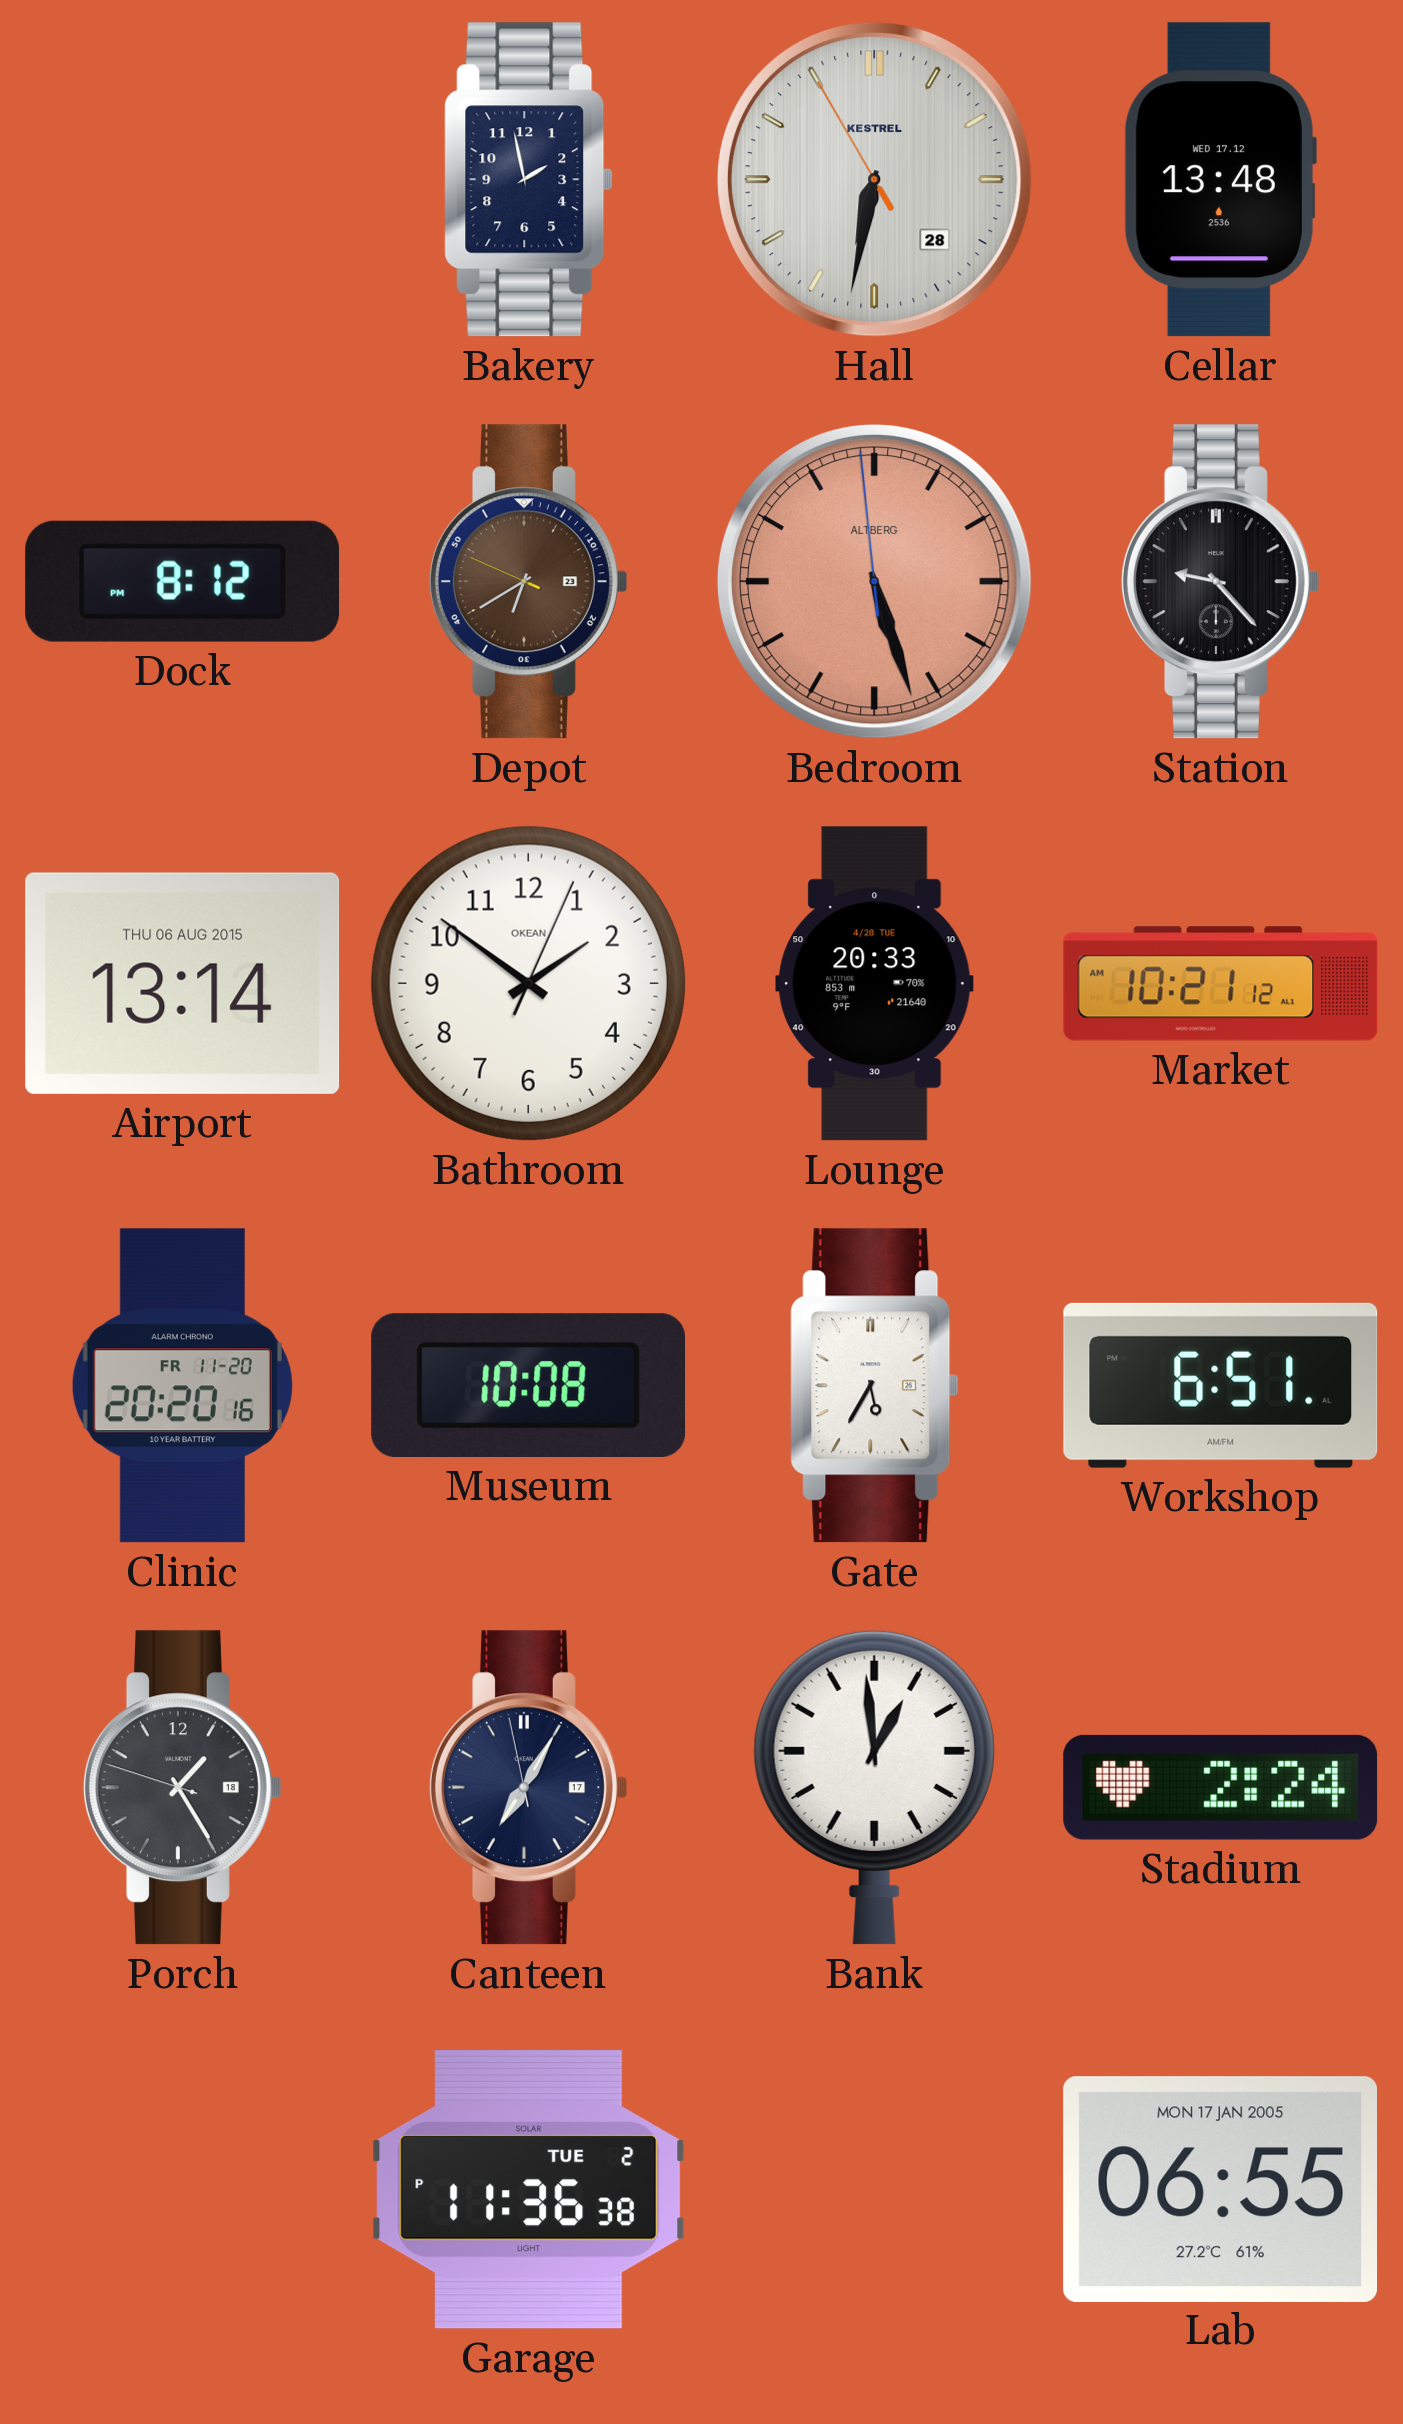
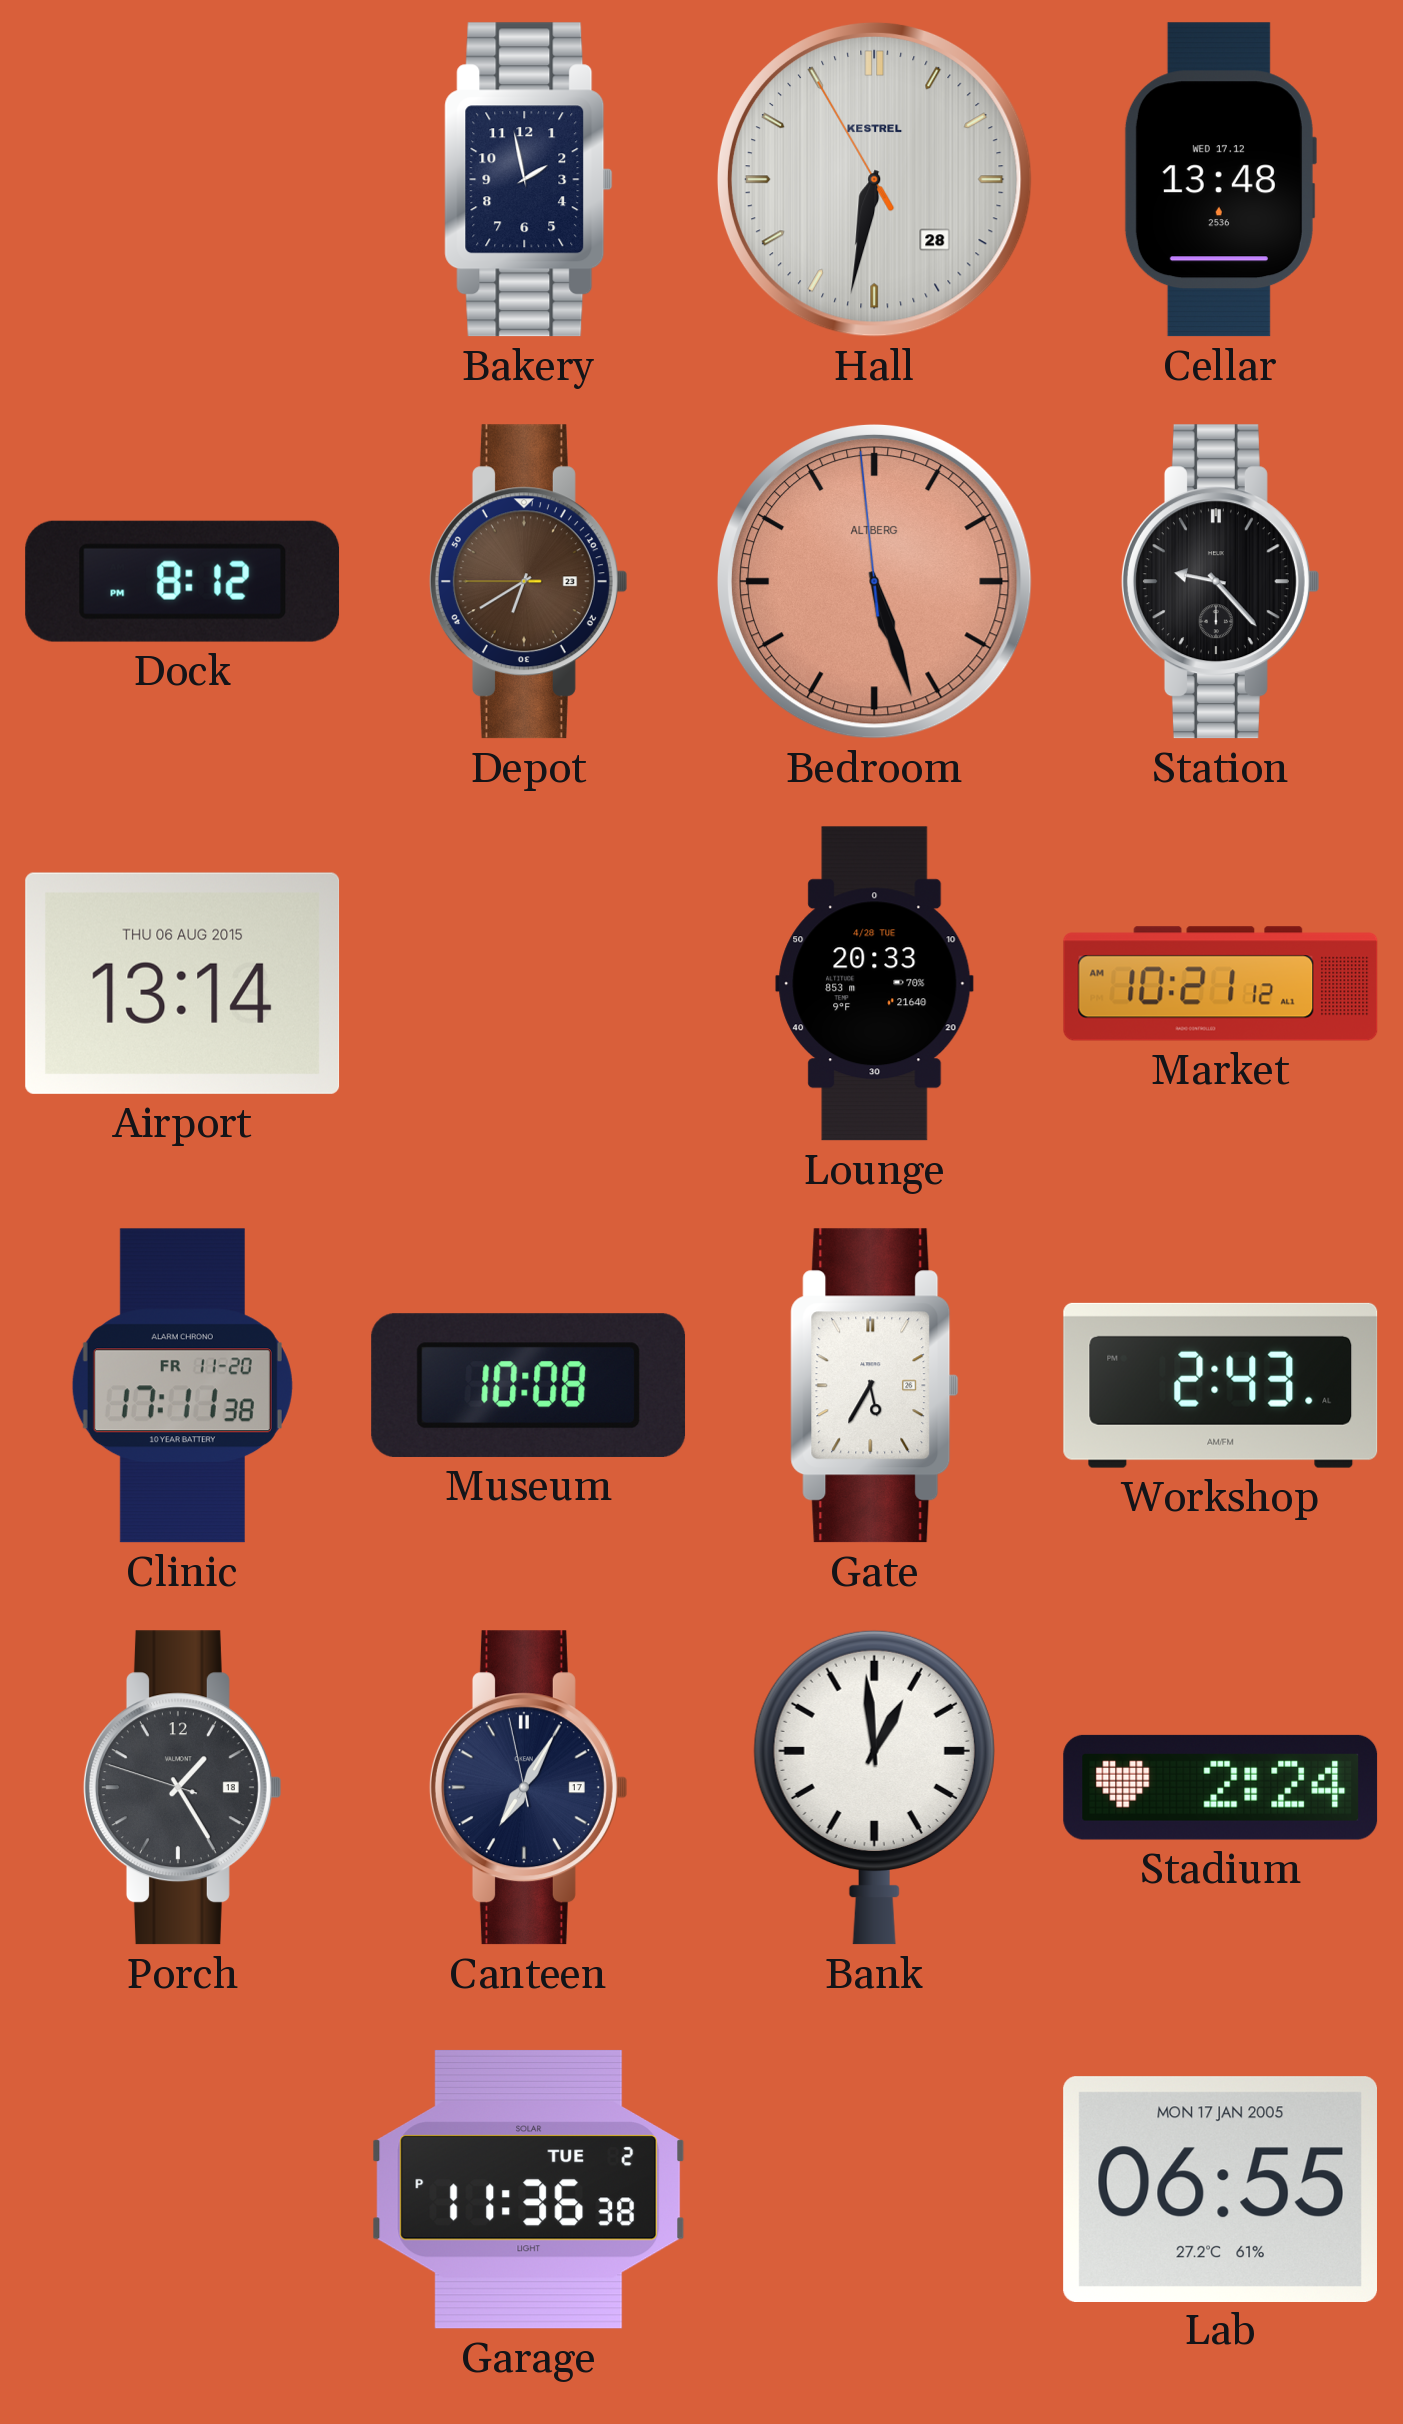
Depot: 6:39:49 -> 6:39:45
Bathroom: 1:51 -> none
Clinic: 20:20 -> 17:11
Workshop: 6:51 -> 2:43
